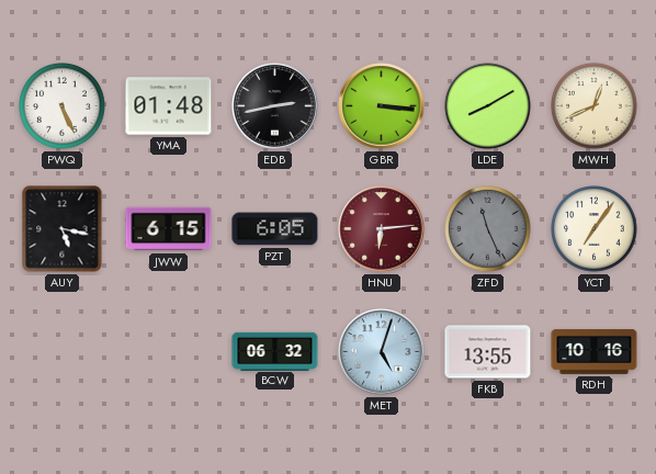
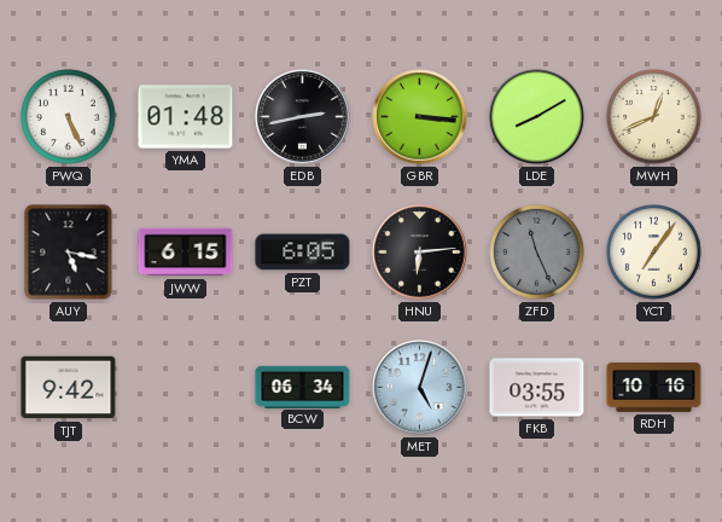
HNU dial: burgundy -> black
TJT: none -> 9:42
BCW: 06:32 -> 06:34
FKB: 13:55 -> 03:55
